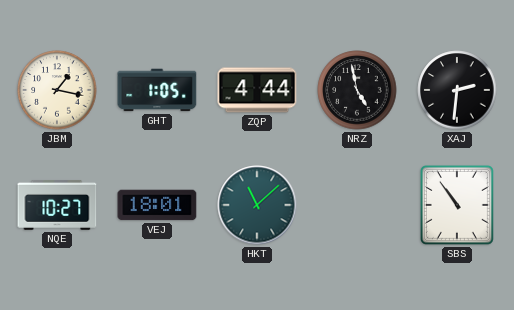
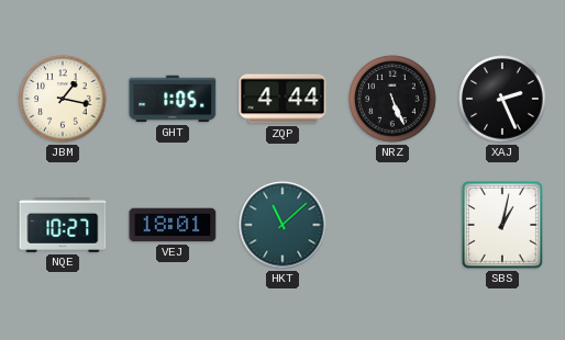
NRZ: 4:58 -> 5:26
XAJ: 2:31 -> 2:26
SBS: 10:54 -> 1:02
